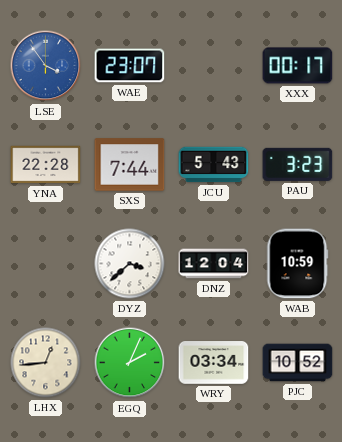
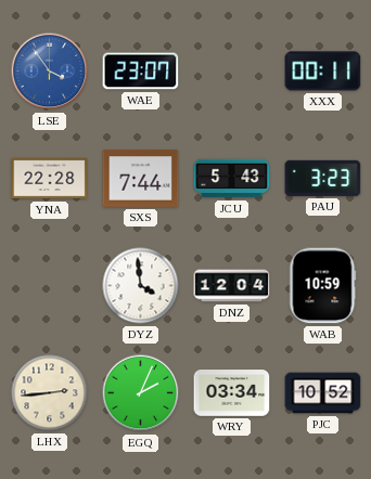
XXX: 00:17 -> 00:11
DYZ: 3:38 -> 3:59
LHX: 12:44 -> 2:44
